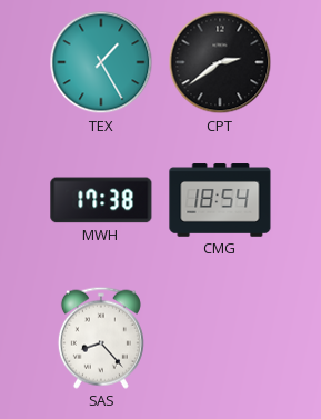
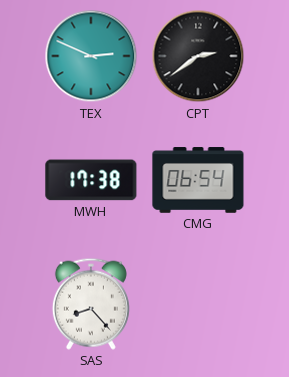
TEX: 1:25 -> 2:49
CMG: 18:54 -> 06:54
